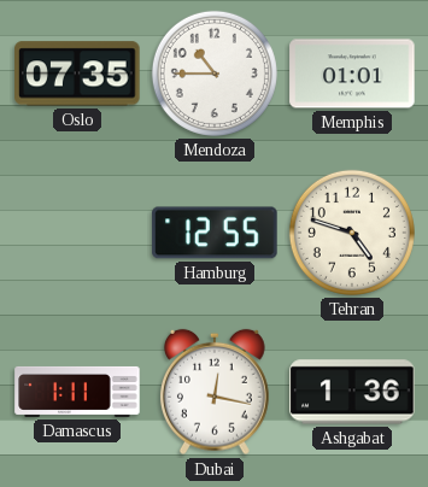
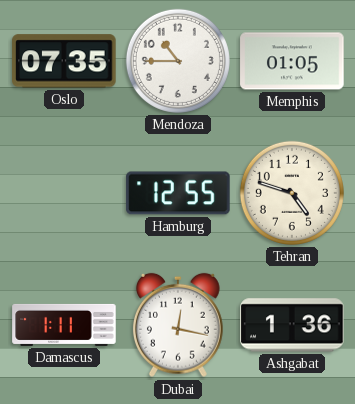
Memphis: 01:01 -> 01:05
